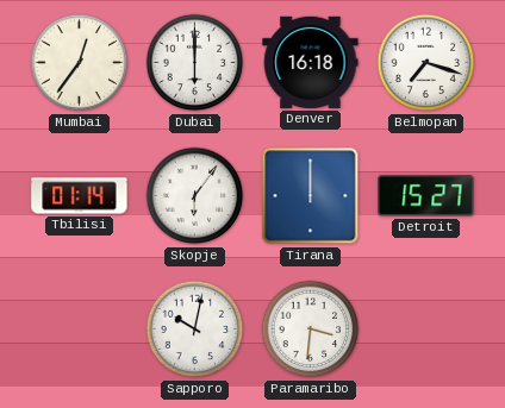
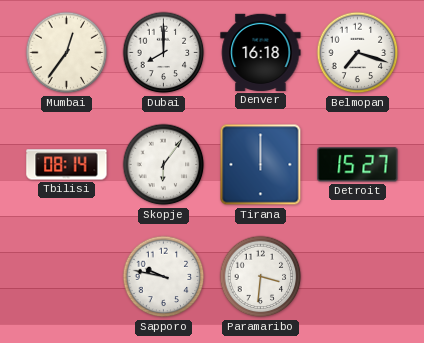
Dubai: 6:00 -> 8:00
Tbilisi: 01:14 -> 08:14
Sapporo: 10:02 -> 9:47
